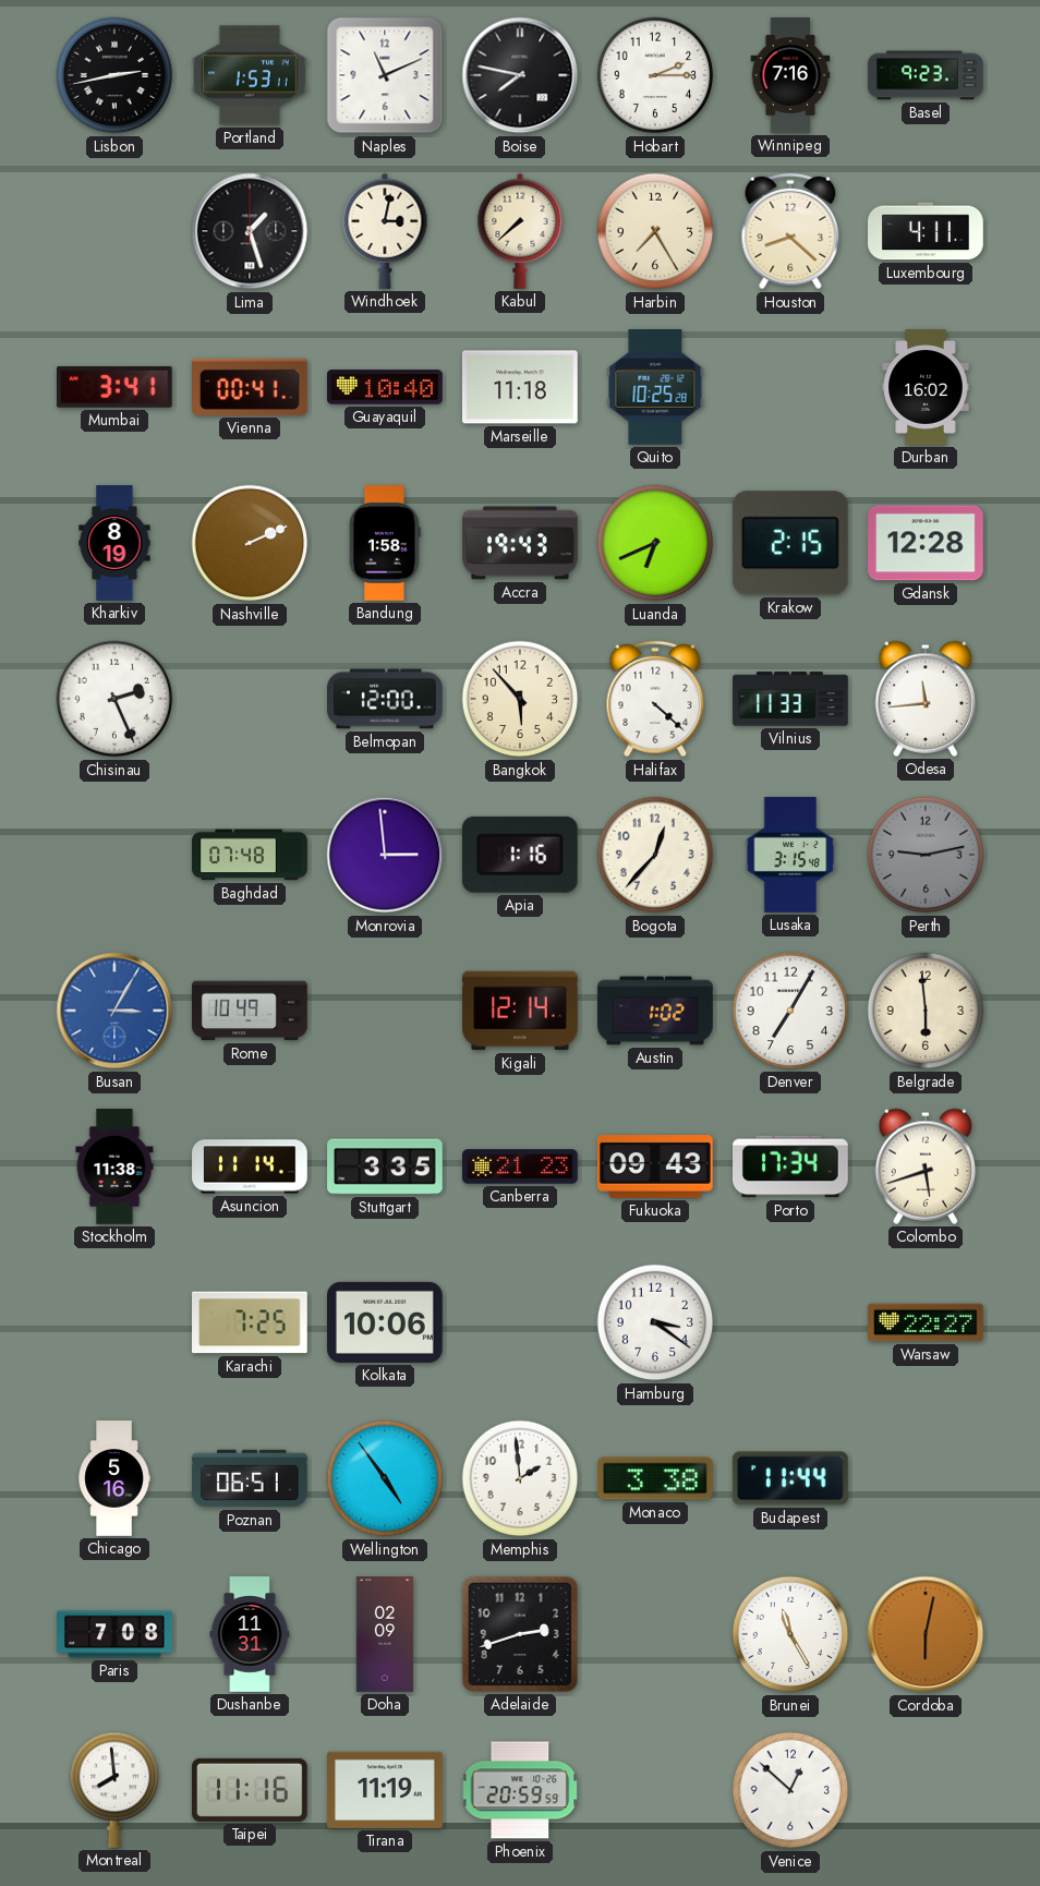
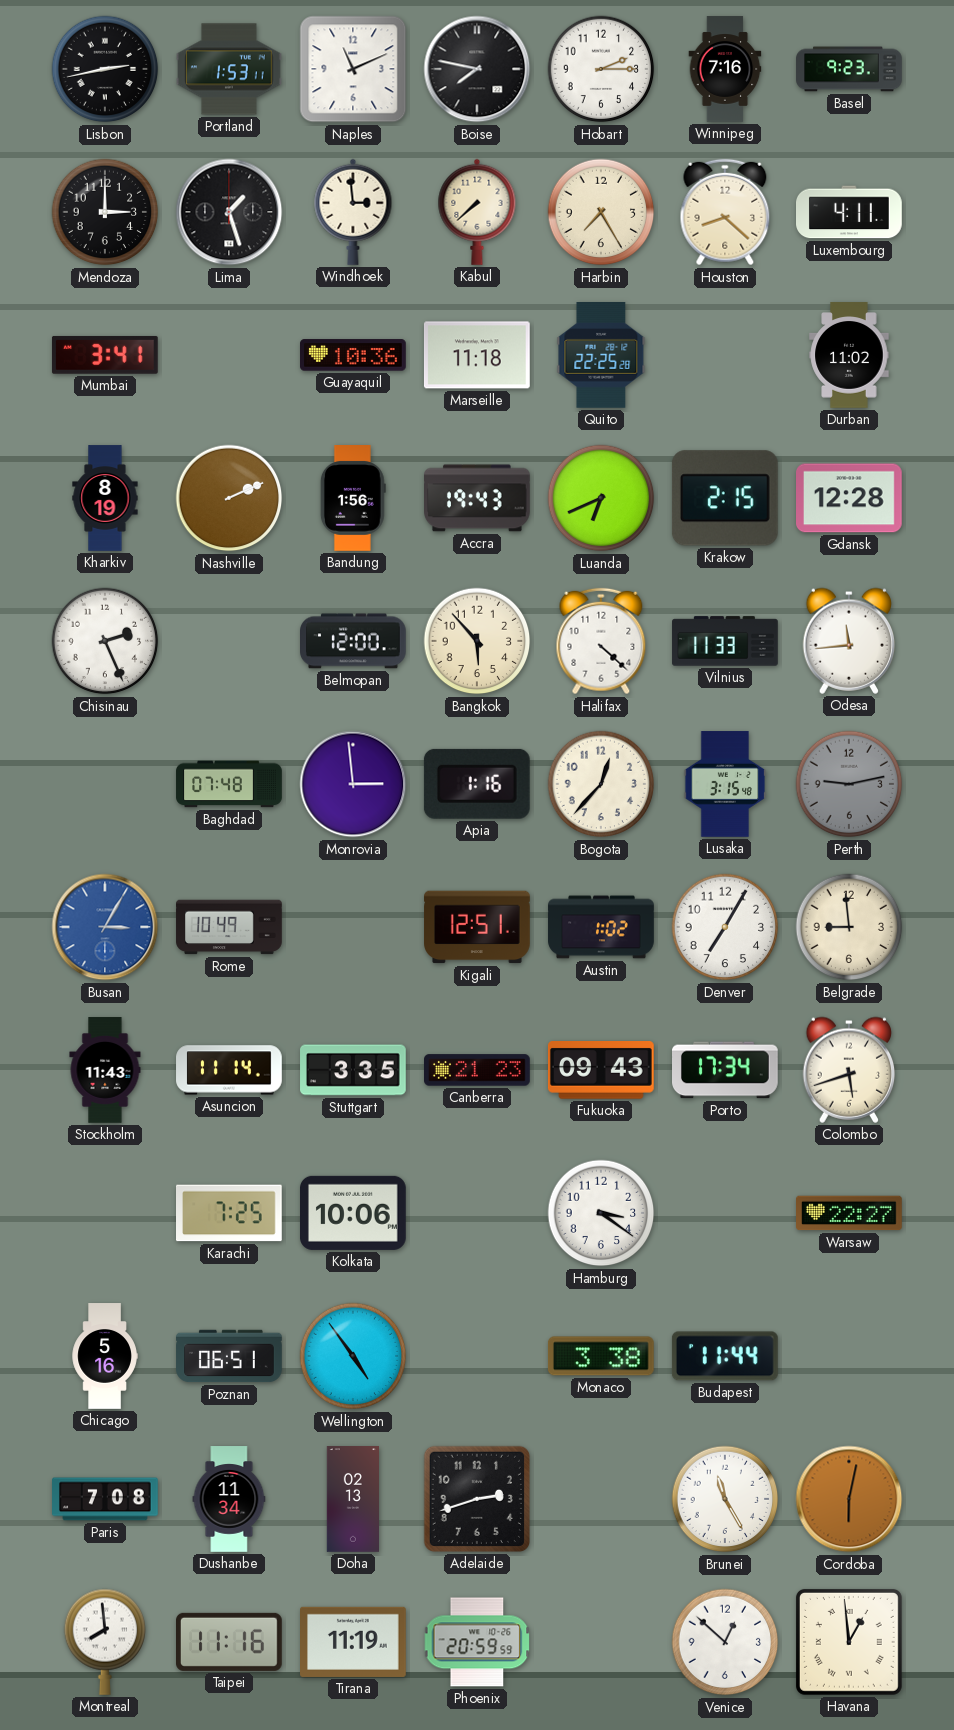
Mendoza: none -> 3:00
Windhoek: 3:02 -> 2:59
Vienna: 00:41 -> none
Guayaquil: 10:40 -> 10:36
Quito: 10:25 -> 22:25
Durban: 16:02 -> 11:02
Bandung: 1:58 -> 1:56
Kigali: 12:14 -> 12:51
Belgrade: 5:59 -> 8:59
Stockholm: 11:38 -> 11:43
Memphis: 1:59 -> none
Dushanbe: 11:31 -> 11:34
Doha: 02:09 -> 02:13
Havana: none -> 12:59
